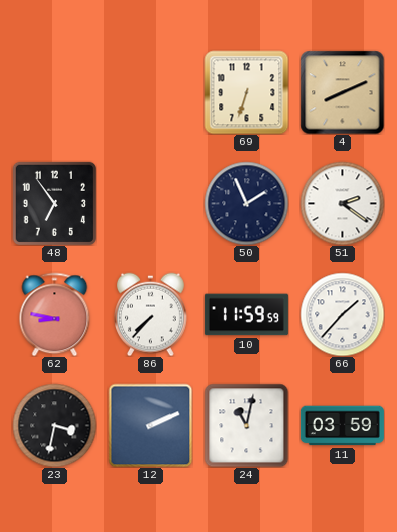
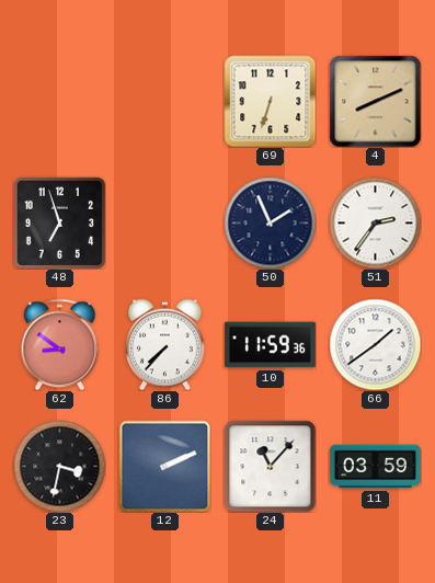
48: 6:54 -> 6:57
51: 2:21 -> 2:36
62: 8:47 -> 8:51
10: 11:59:59 -> 11:59:36
66: 1:37 -> 1:39
24: 11:02 -> 11:07
